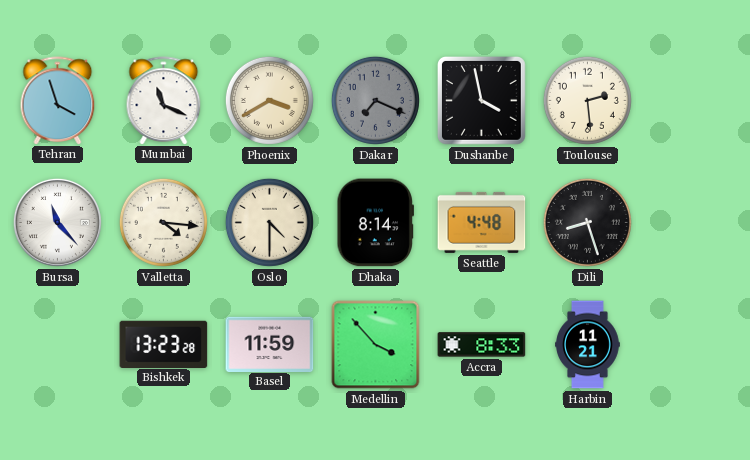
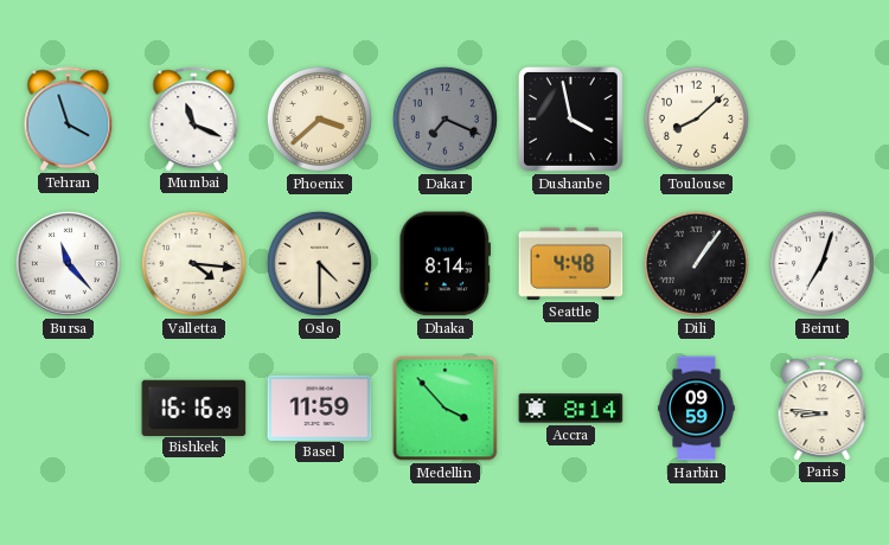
Phoenix: 3:40 -> 3:38
Toulouse: 2:29 -> 8:08
Dili: 8:27 -> 1:06
Beirut: none -> 7:03
Bishkek: 13:23 -> 16:16
Accra: 8:33 -> 8:14
Harbin: 11:21 -> 09:59
Paris: none -> 8:46
